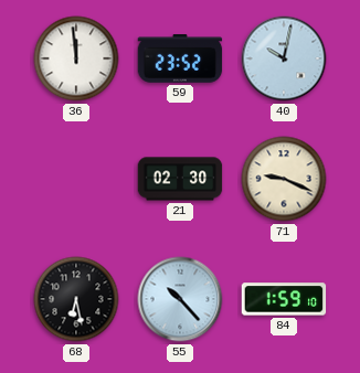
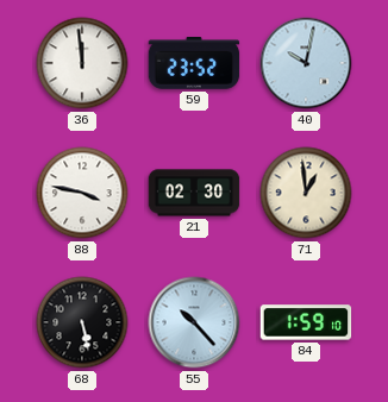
88: none -> 3:47
71: 9:19 -> 12:59
68: 6:28 -> 5:28
